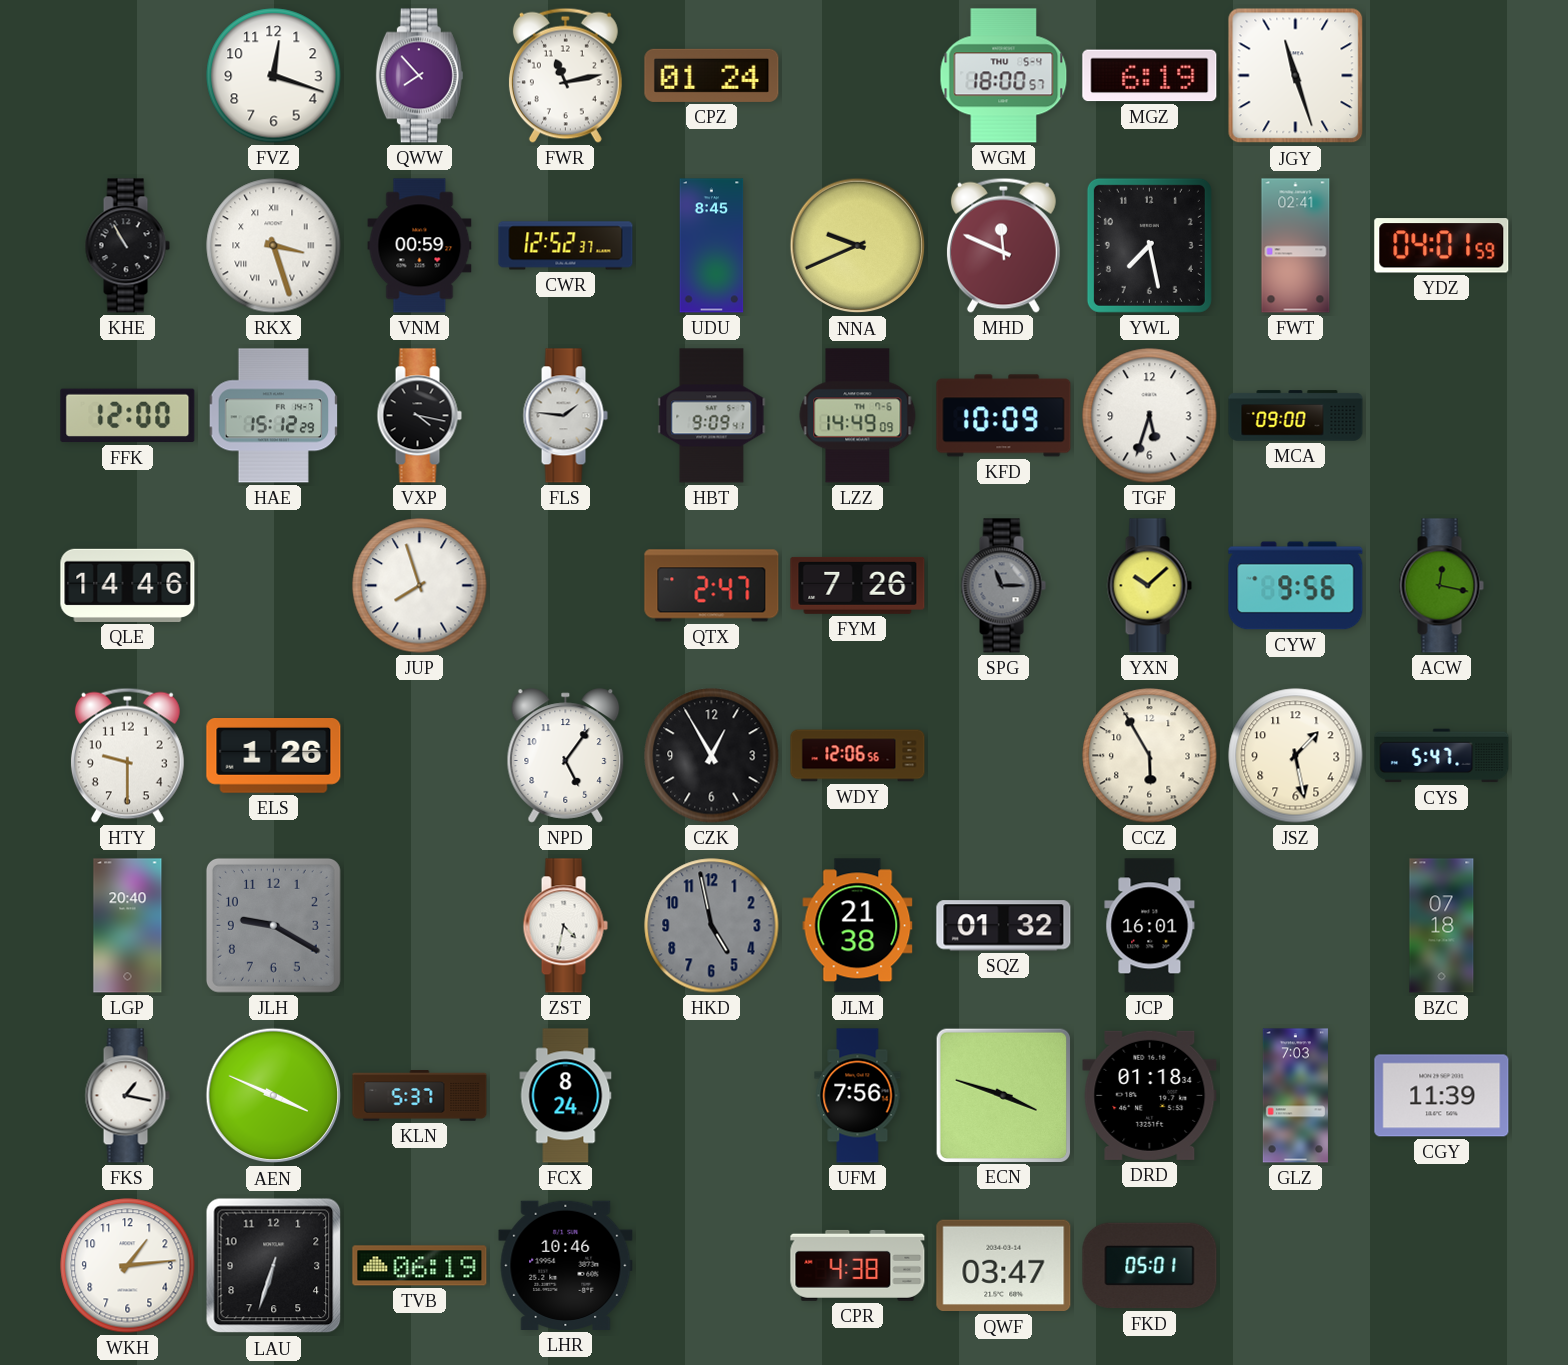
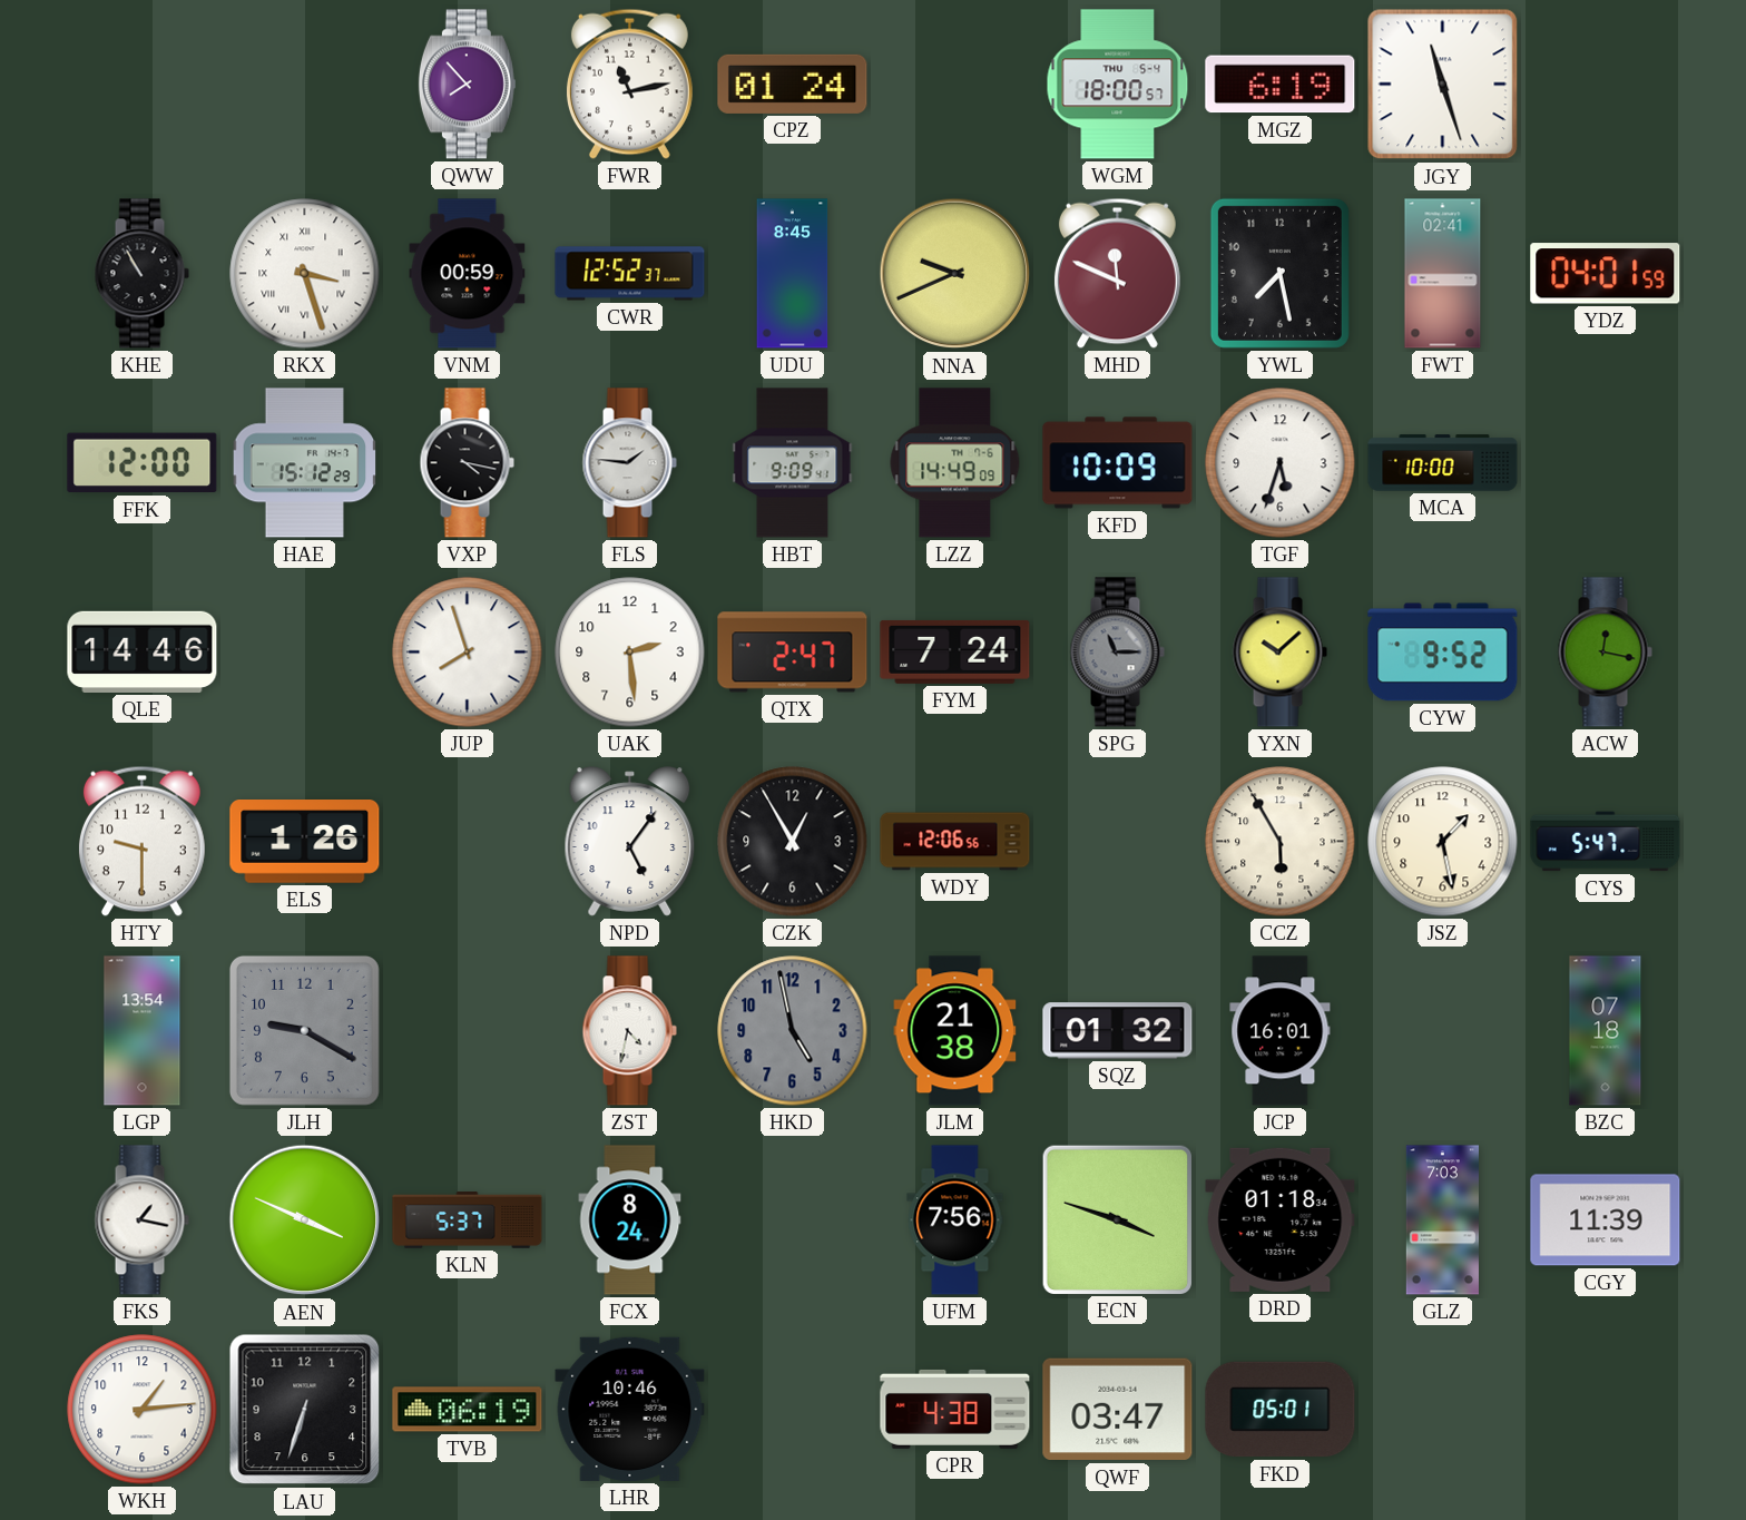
FVZ: 12:18 -> none
MCA: 09:00 -> 10:00
UAK: none -> 2:29
FYM: 7:26 -> 7:24
CYW: 9:56 -> 9:52
LGP: 20:40 -> 13:54
